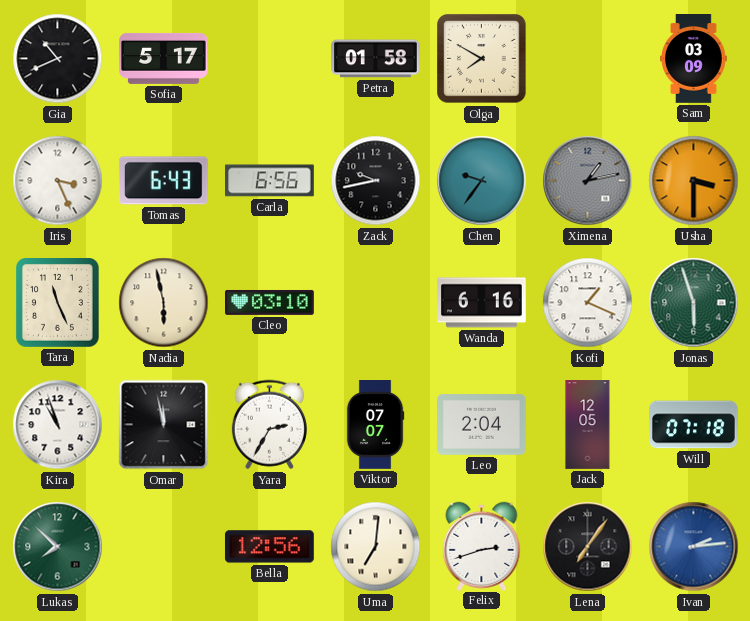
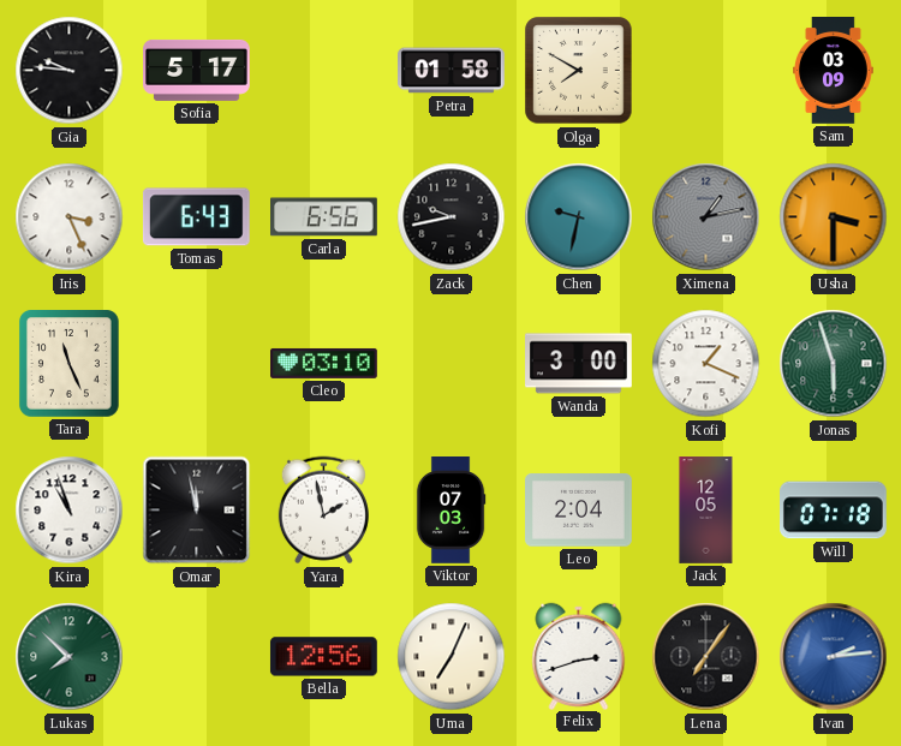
Gia: 10:41 -> 9:46
Chen: 9:36 -> 9:32
Nadia: 5:58 -> none
Wanda: 6:16 -> 3:00
Yara: 2:35 -> 1:58
Viktor: 07:07 -> 07:03
Uma: 7:01 -> 7:04
